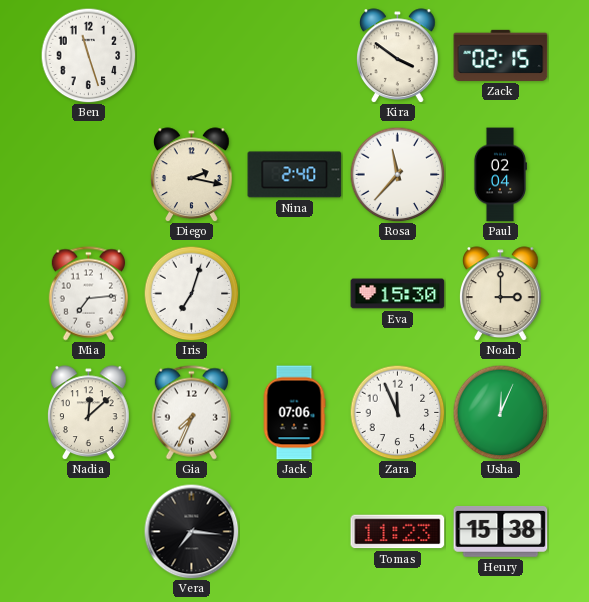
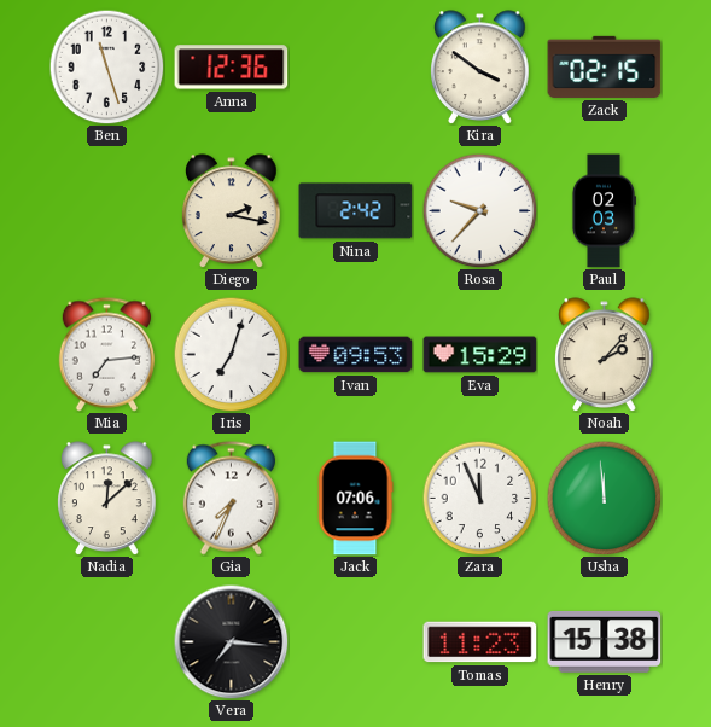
Anna: none -> 12:36
Nina: 2:40 -> 2:42
Rosa: 11:37 -> 9:37
Paul: 02:04 -> 02:03
Ivan: none -> 09:53
Eva: 15:30 -> 15:29
Noah: 3:00 -> 2:07
Usha: 12:04 -> 11:59
